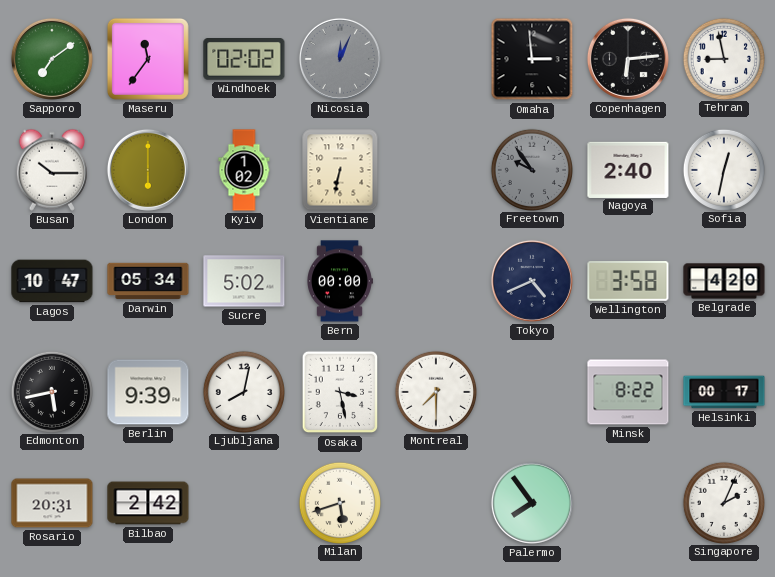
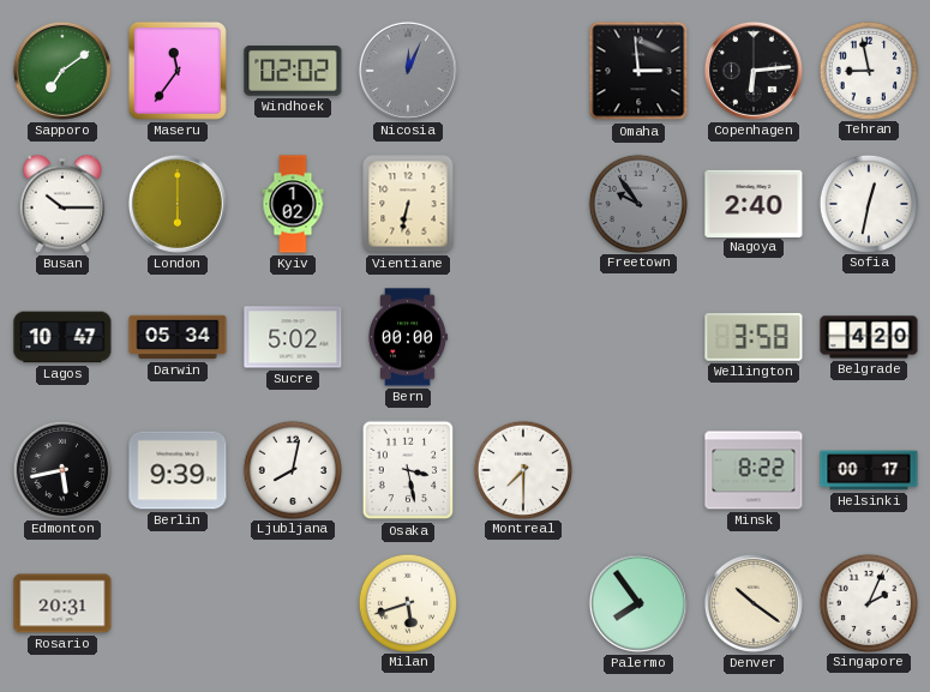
Tokyo: 4:41 -> none
Bilbao: 2:42 -> none
Denver: none -> 10:21
